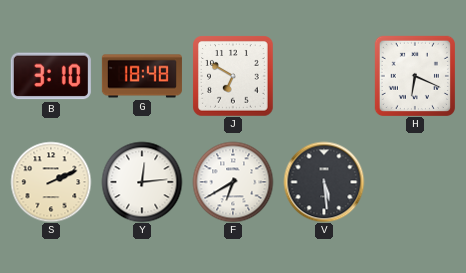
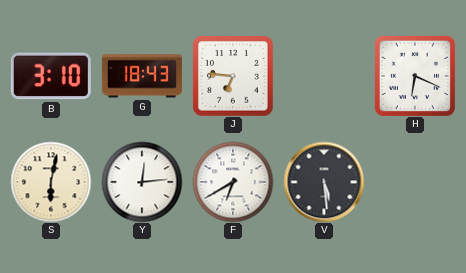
G: 18:48 -> 18:43
J: 6:50 -> 6:46
S: 2:11 -> 6:02
